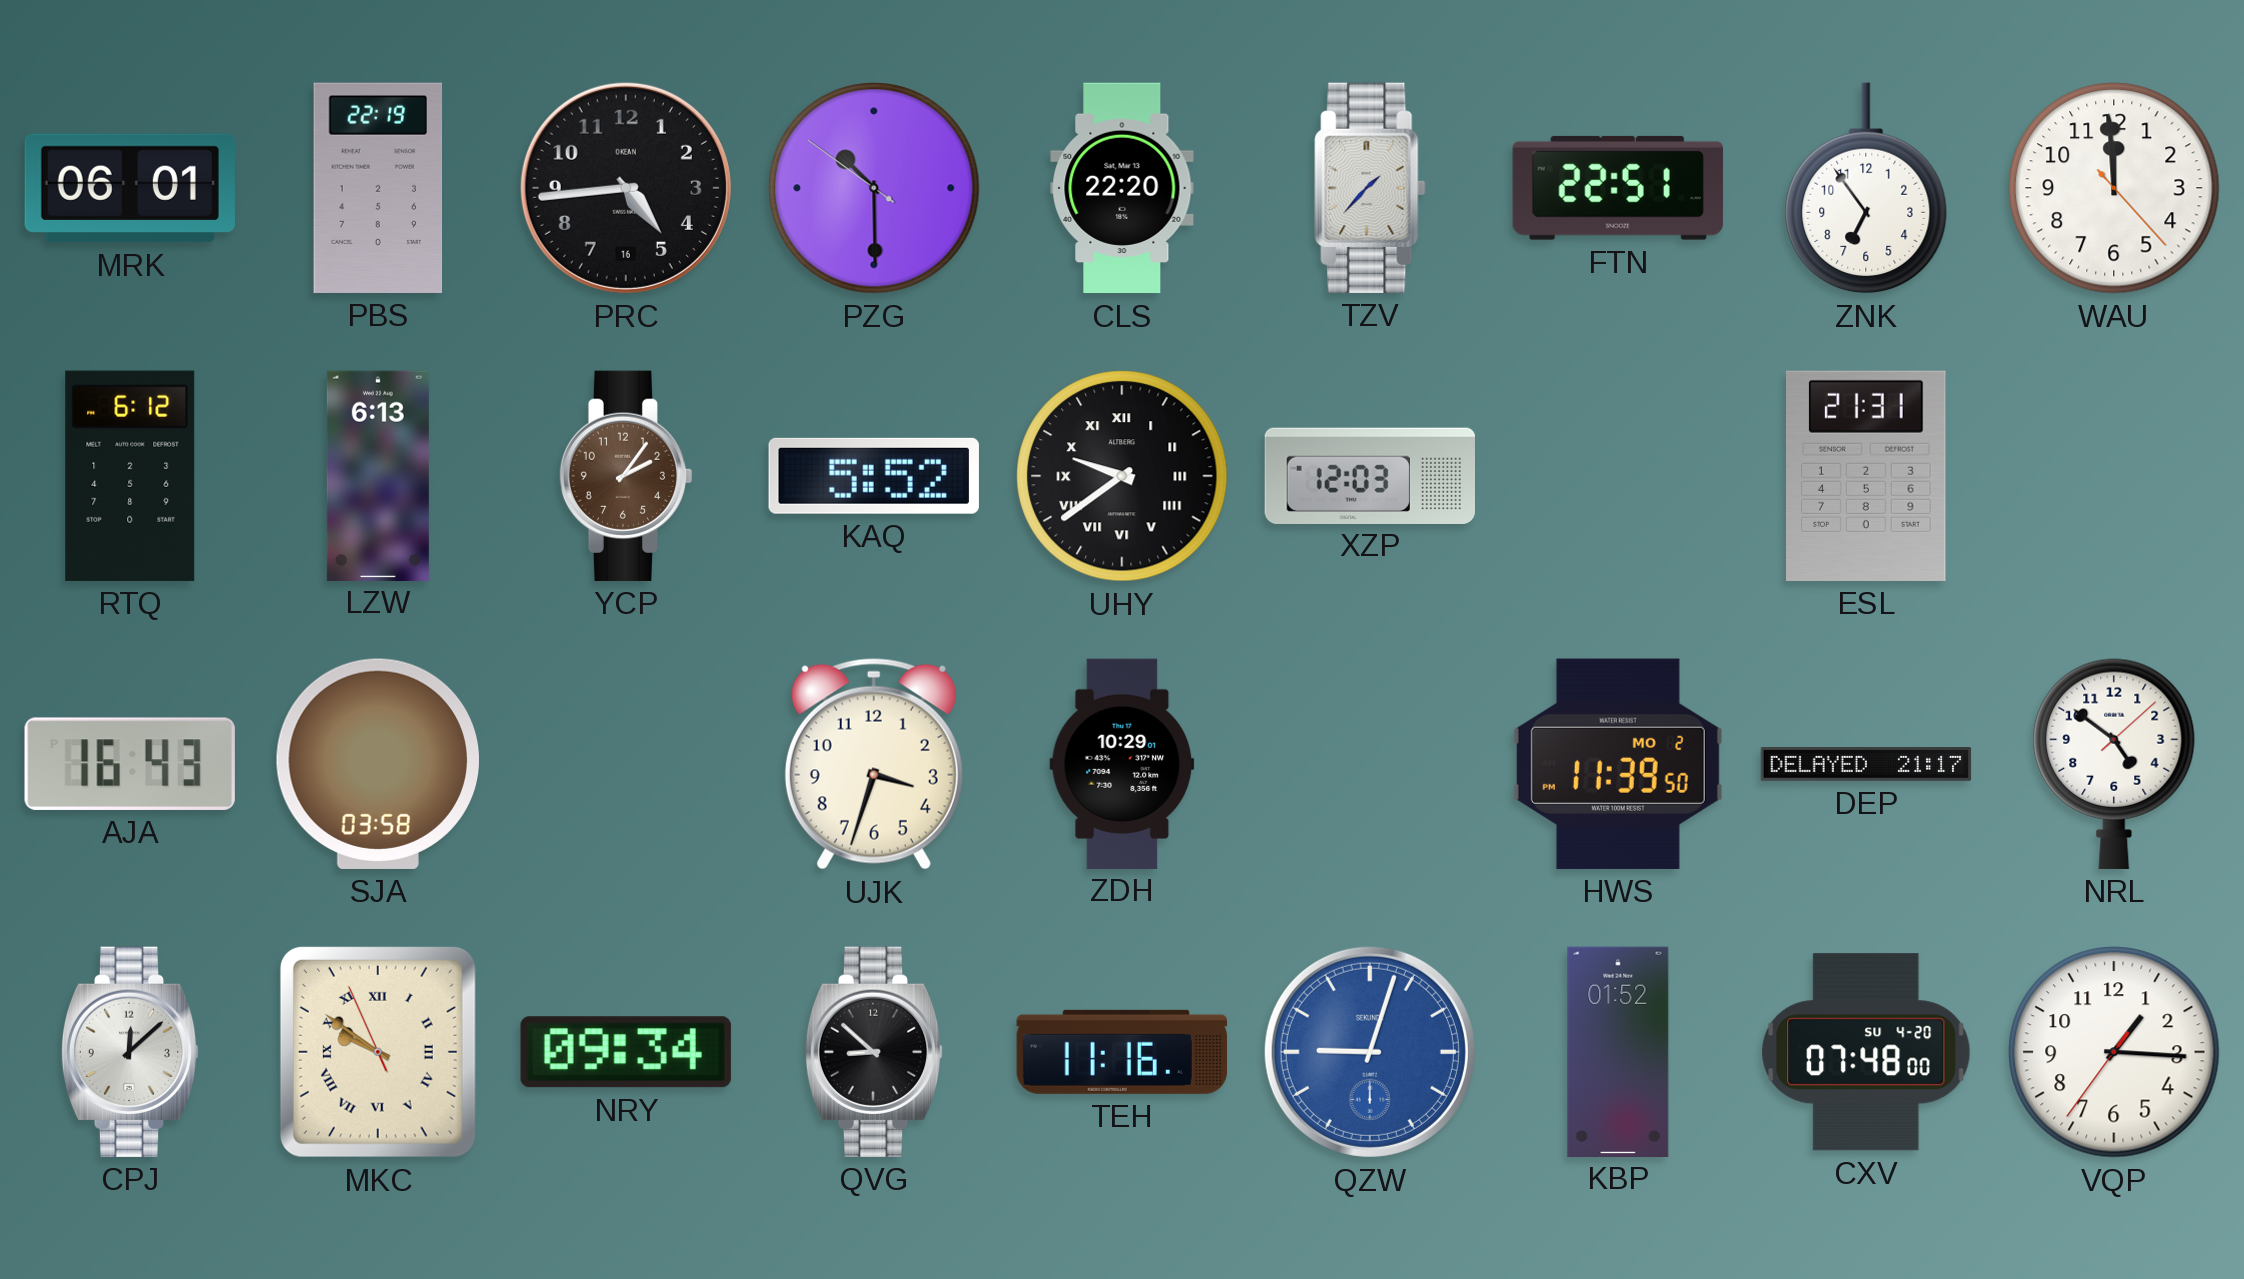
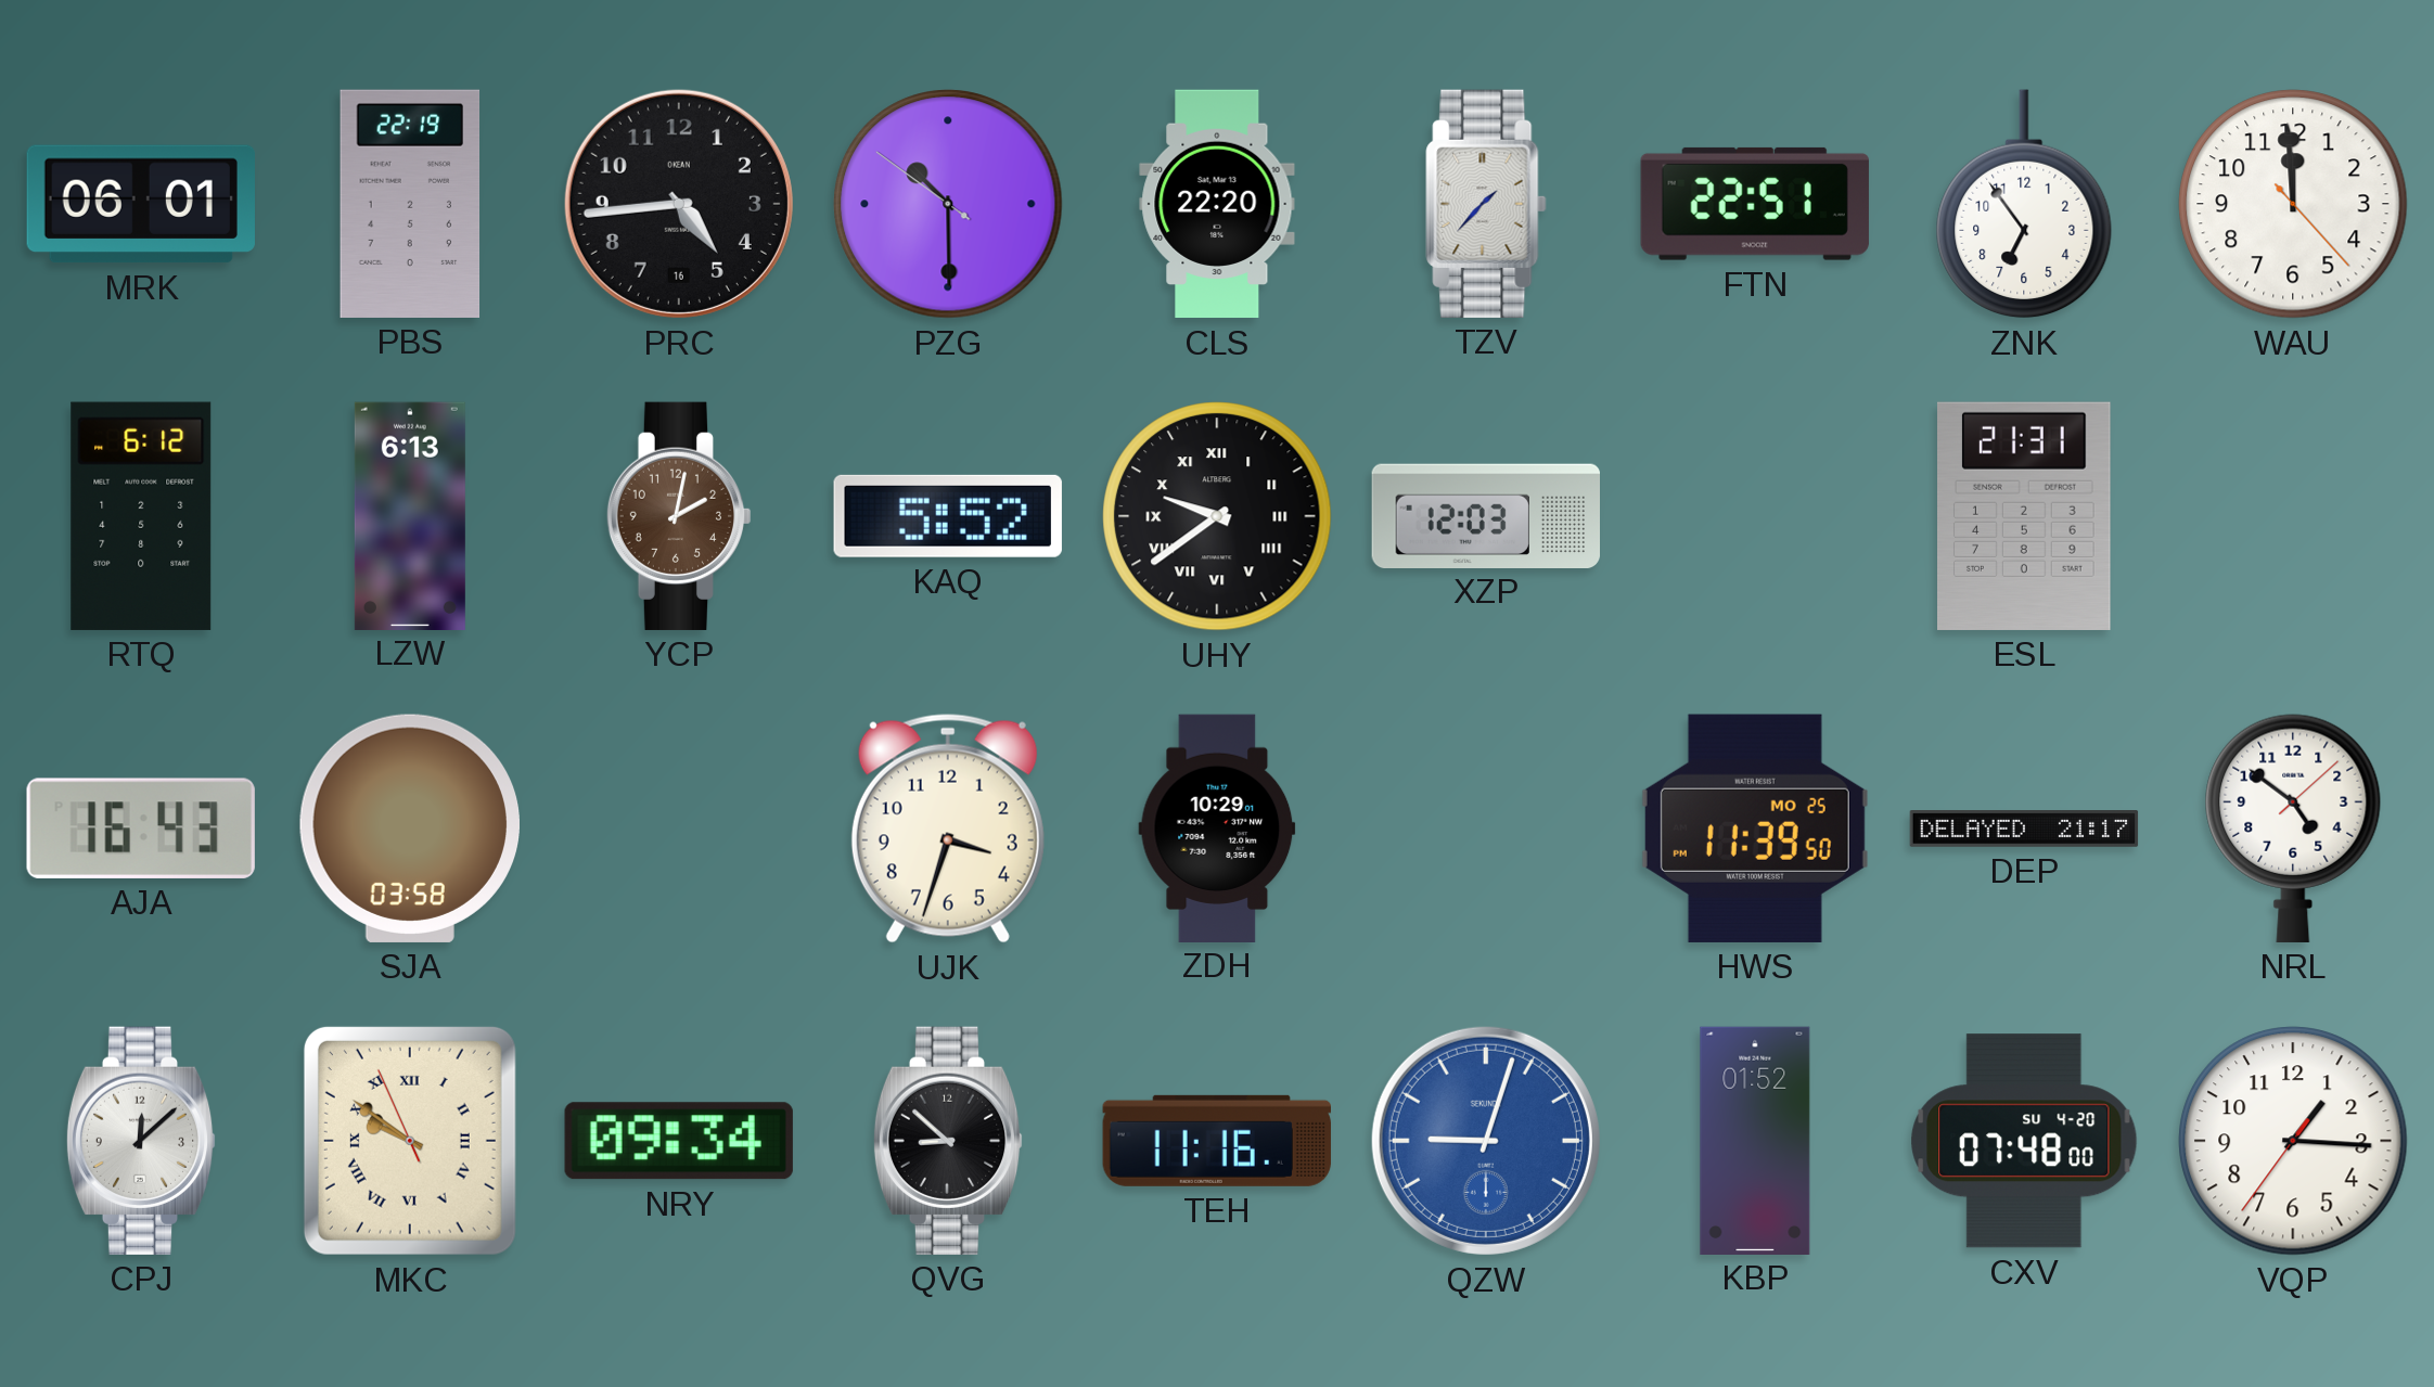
YCP: 2:06 -> 2:02
HWS date: MO 2 -> MO 25
